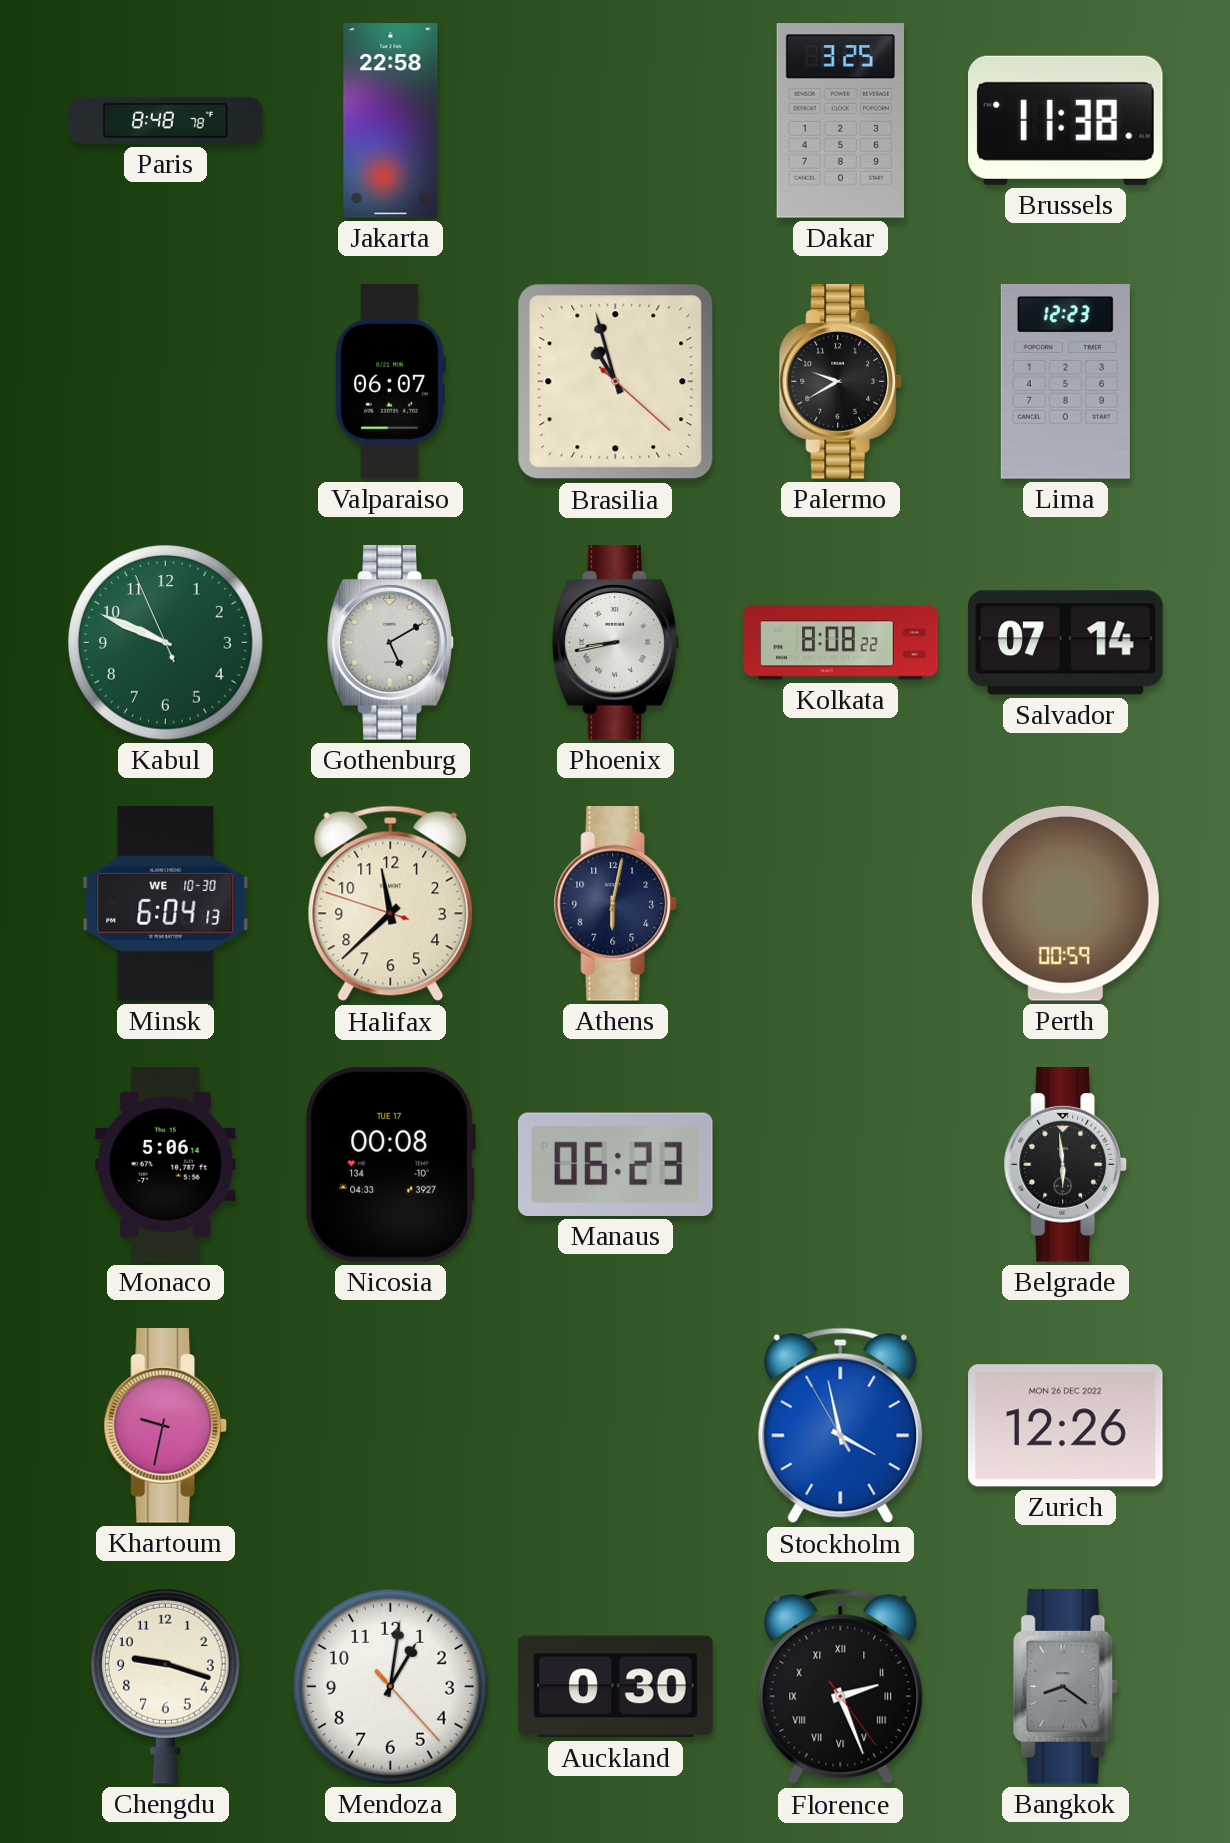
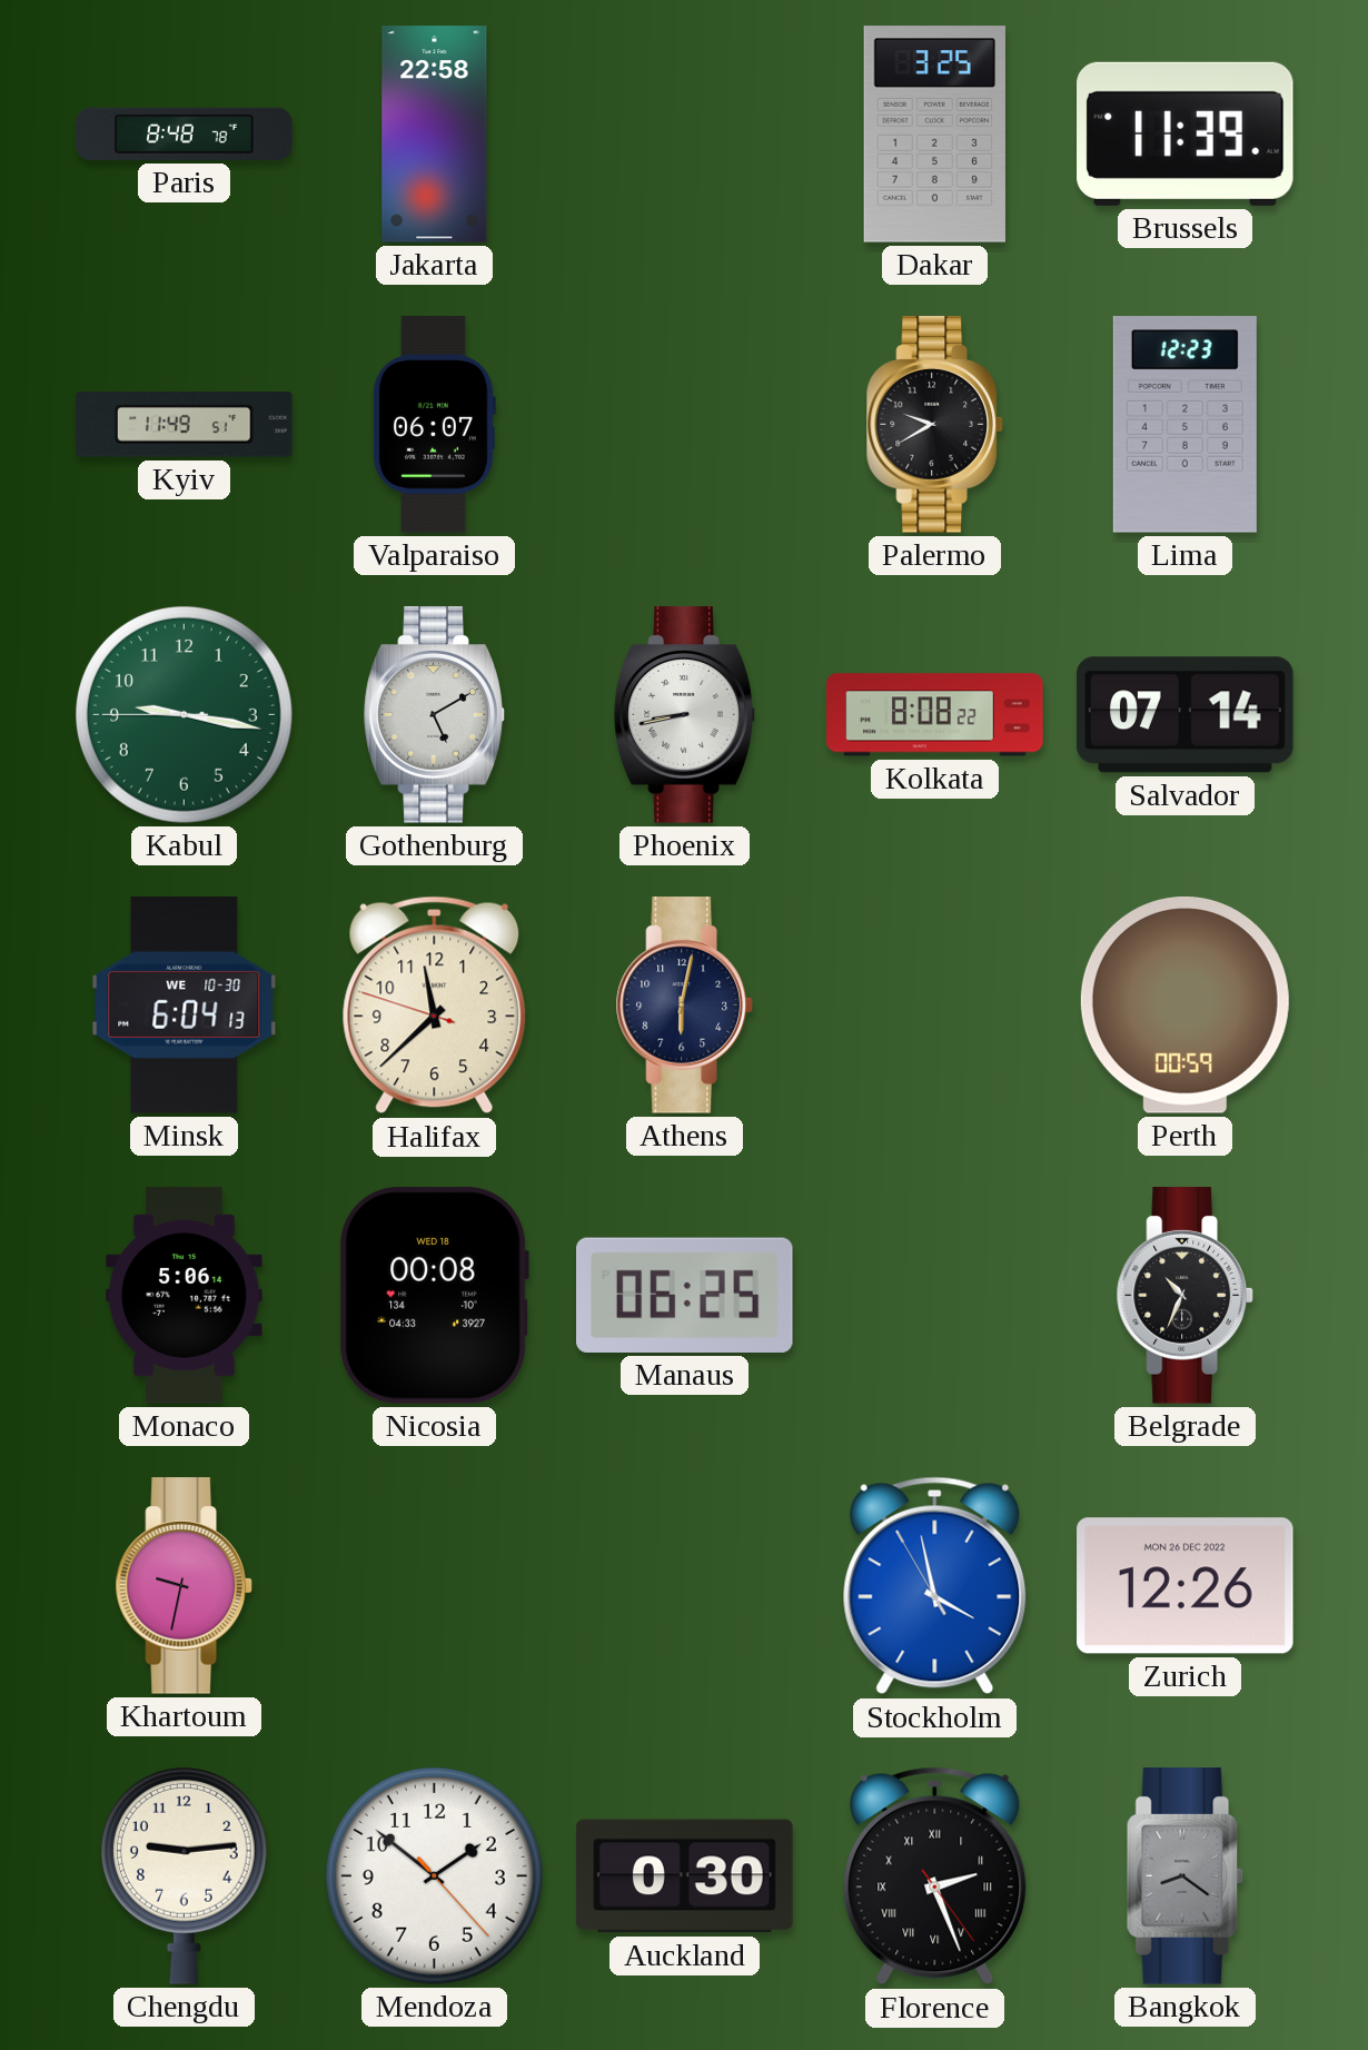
Brussels: 11:38 -> 11:39
Kyiv: none -> 11:49
Brasilia: 10:57 -> none
Kabul: 9:48 -> 9:16
Nicosia date: TUE 17 -> WED 18
Manaus: 06:23 -> 06:25
Belgrade: 5:59 -> 10:34
Chengdu: 9:18 -> 9:14
Mendoza: 1:01 -> 1:51
